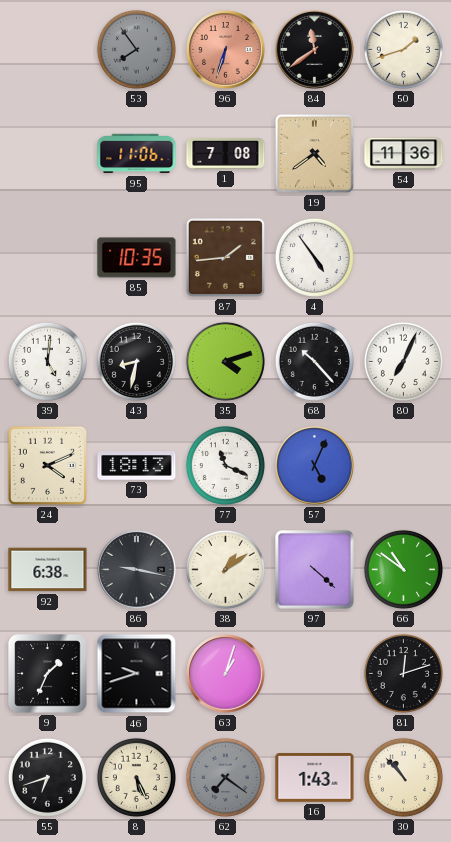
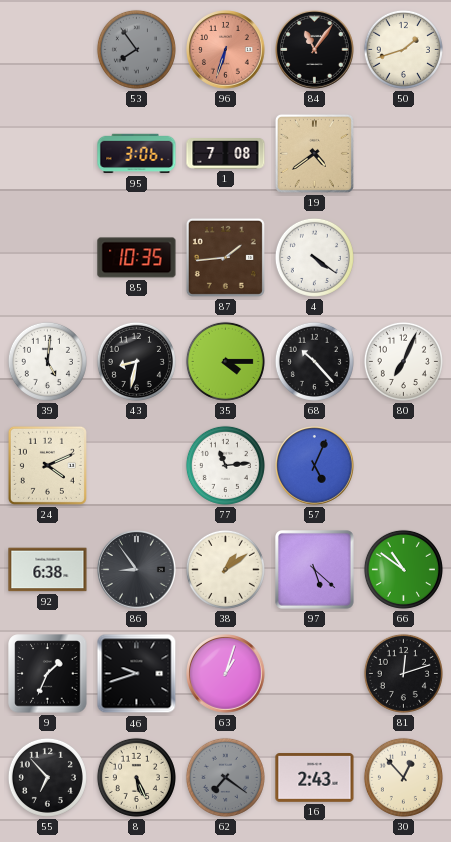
84: 11:39 -> 11:06
95: 11:06 -> 3:06
54: 11:36 -> none
4: 4:54 -> 4:21
35: 4:12 -> 4:15
73: 18:13 -> none
77: 11:19 -> 11:14
86: 9:17 -> 8:54
97: 4:22 -> 5:22
55: 6:42 -> 6:53
16: 1:43 -> 2:43
30: 10:53 -> 12:53
